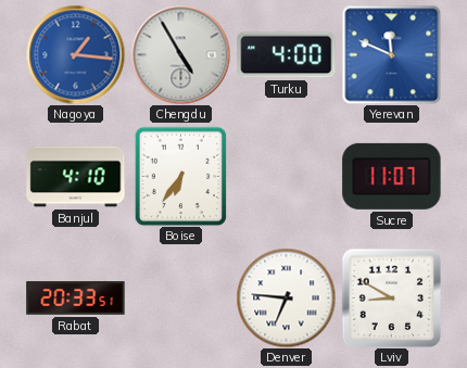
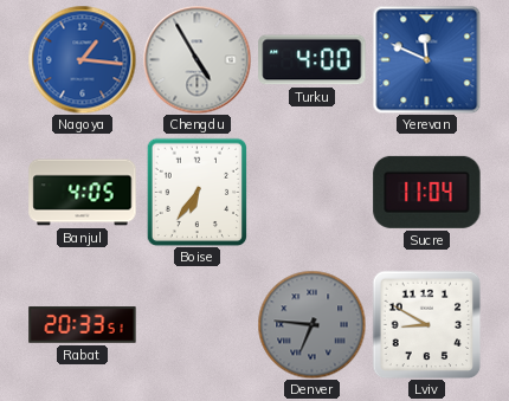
Banjul: 4:10 -> 4:05
Sucre: 11:07 -> 11:04
Denver dial: white -> grey
